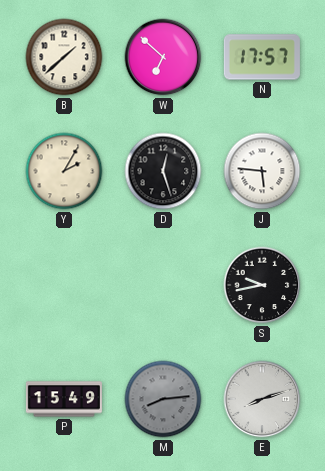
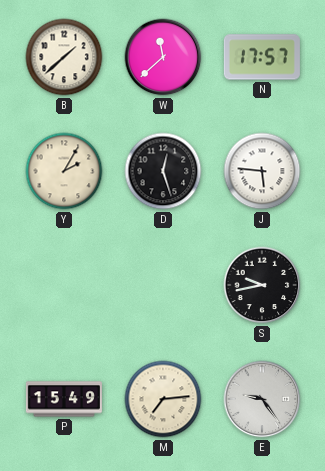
W: 6:52 -> 11:38
M: 8:14 -> 7:14
M dial: grey -> cream
E: 8:12 -> 9:24
